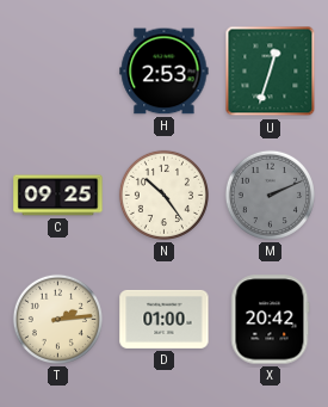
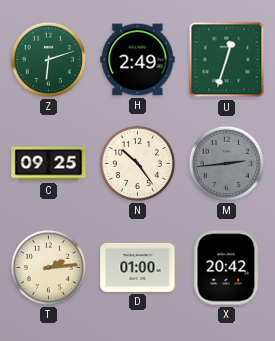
Z: none -> 6:12
H: 2:53 -> 2:49
M: 2:11 -> 2:44
